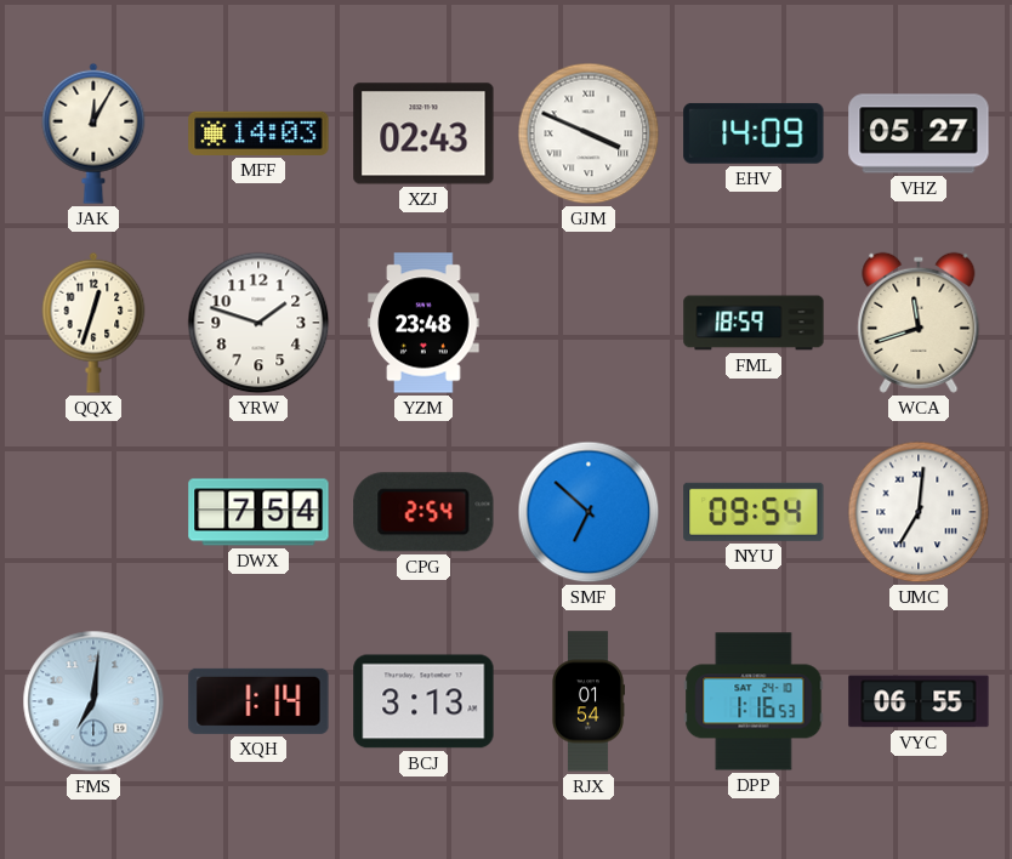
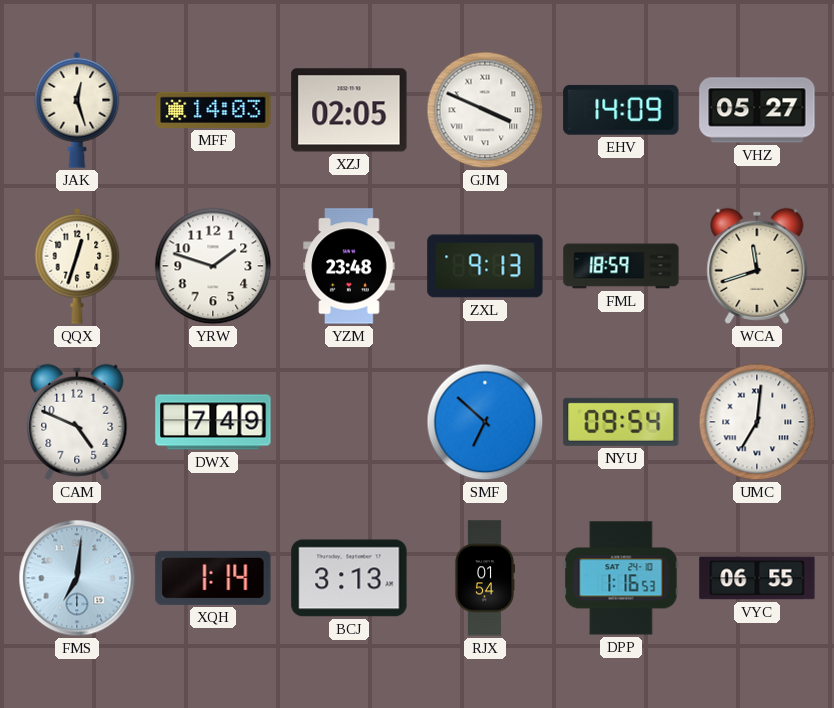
JAK: 12:05 -> 12:27
XZJ: 02:43 -> 02:05
ZXL: none -> 9:13
CAM: none -> 4:49
DWX: 7:54 -> 7:49
CPG: 2:54 -> none
